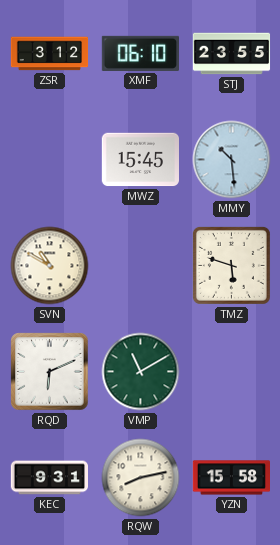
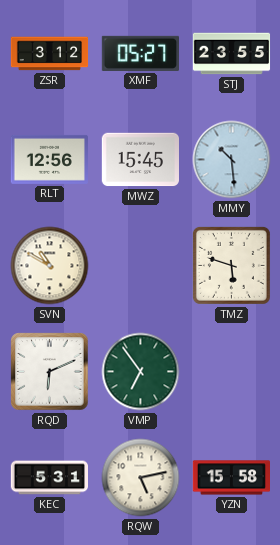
XMF: 06:10 -> 05:27
RLT: none -> 12:56
VMP: 11:10 -> 6:54
KEC: 9:31 -> 5:31
RQW: 8:13 -> 5:13
